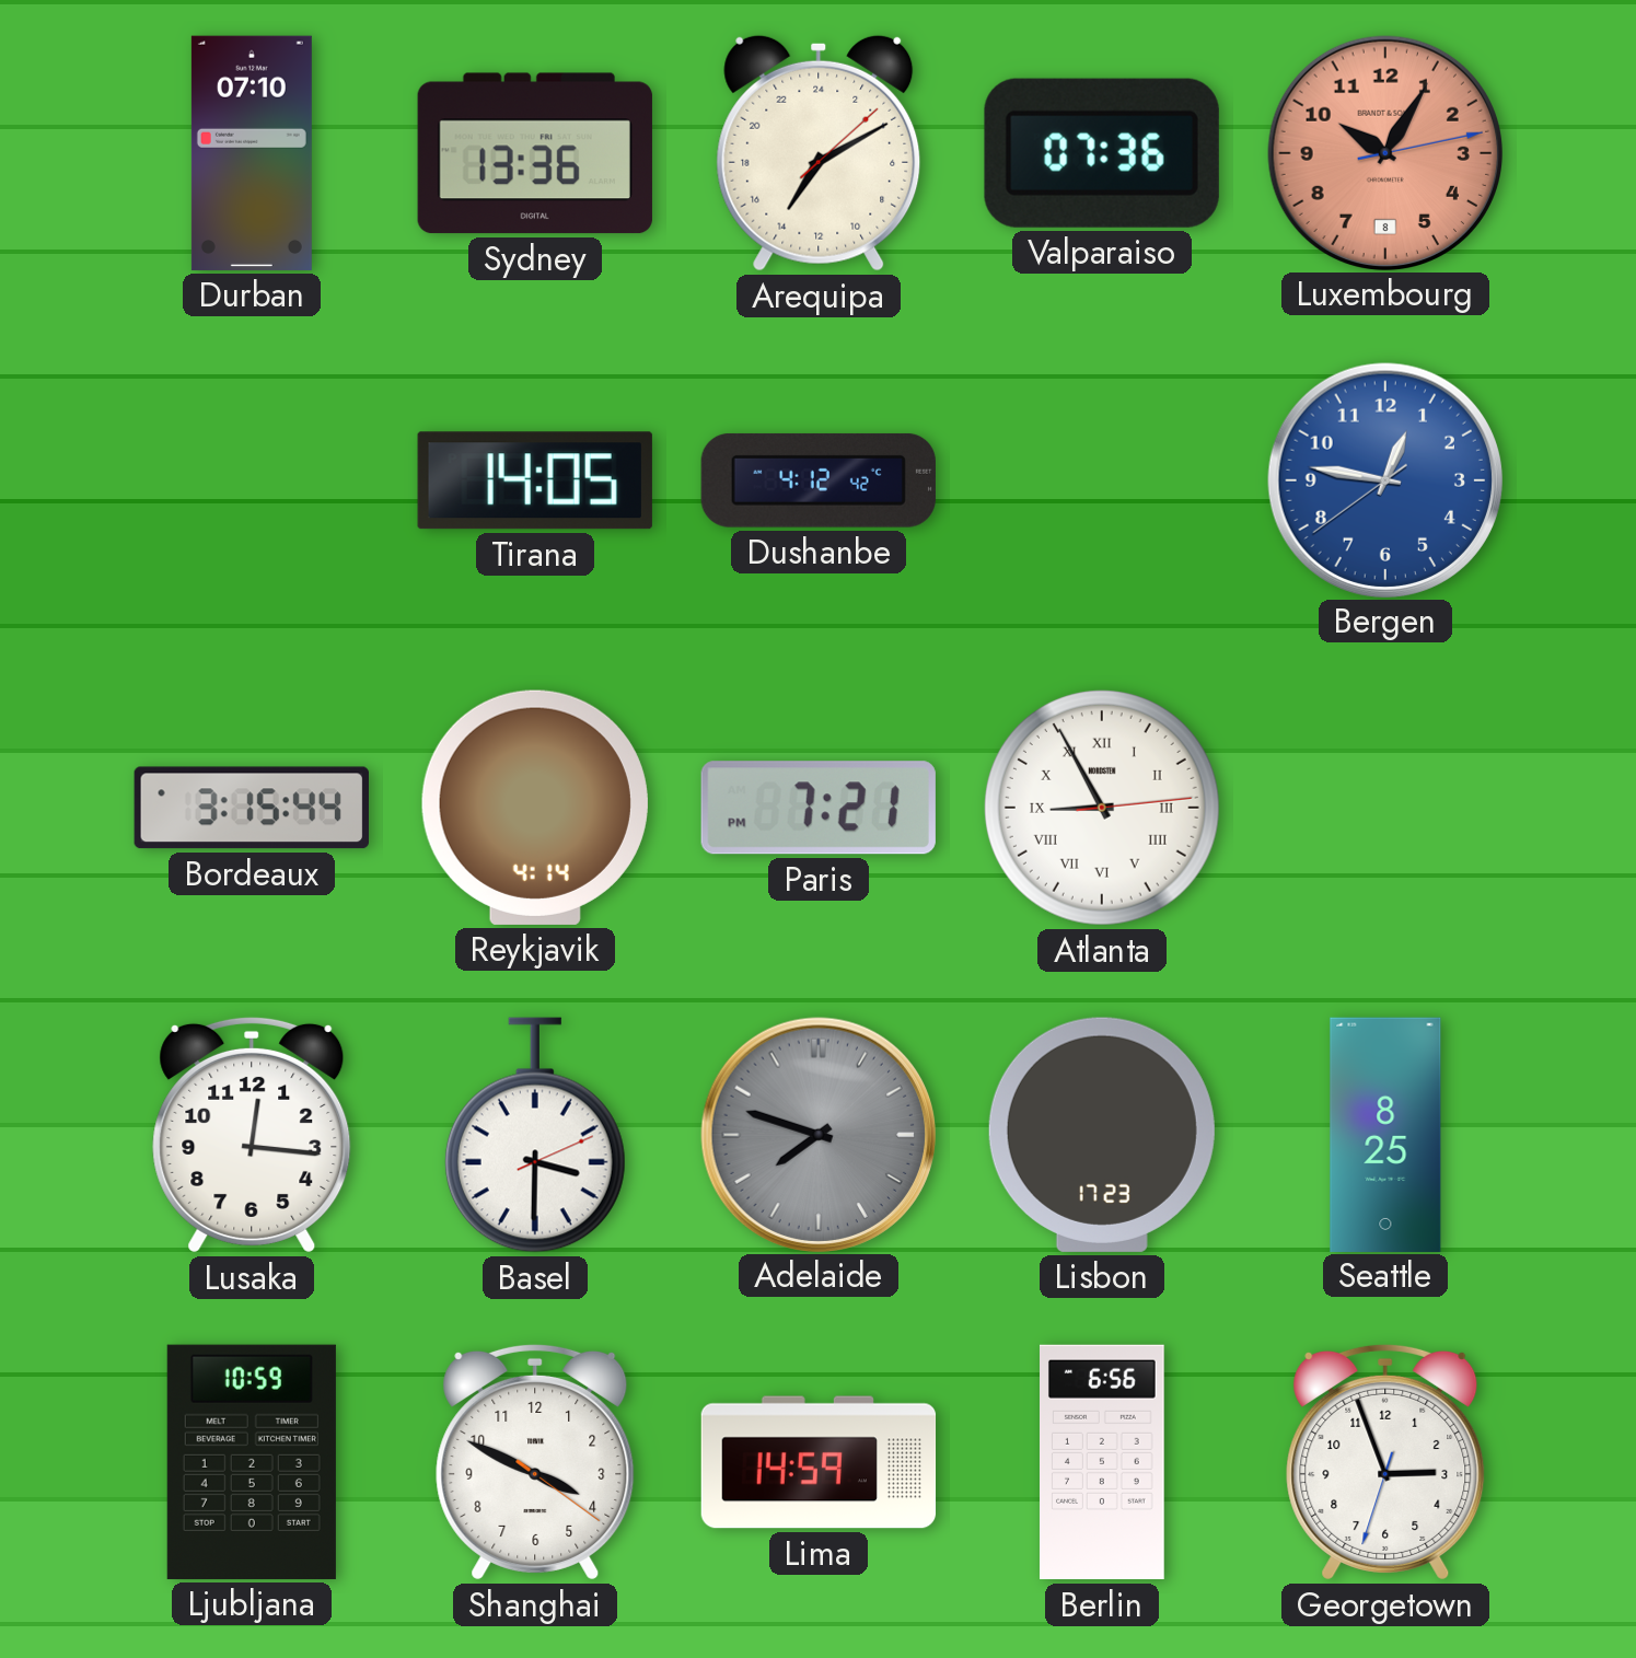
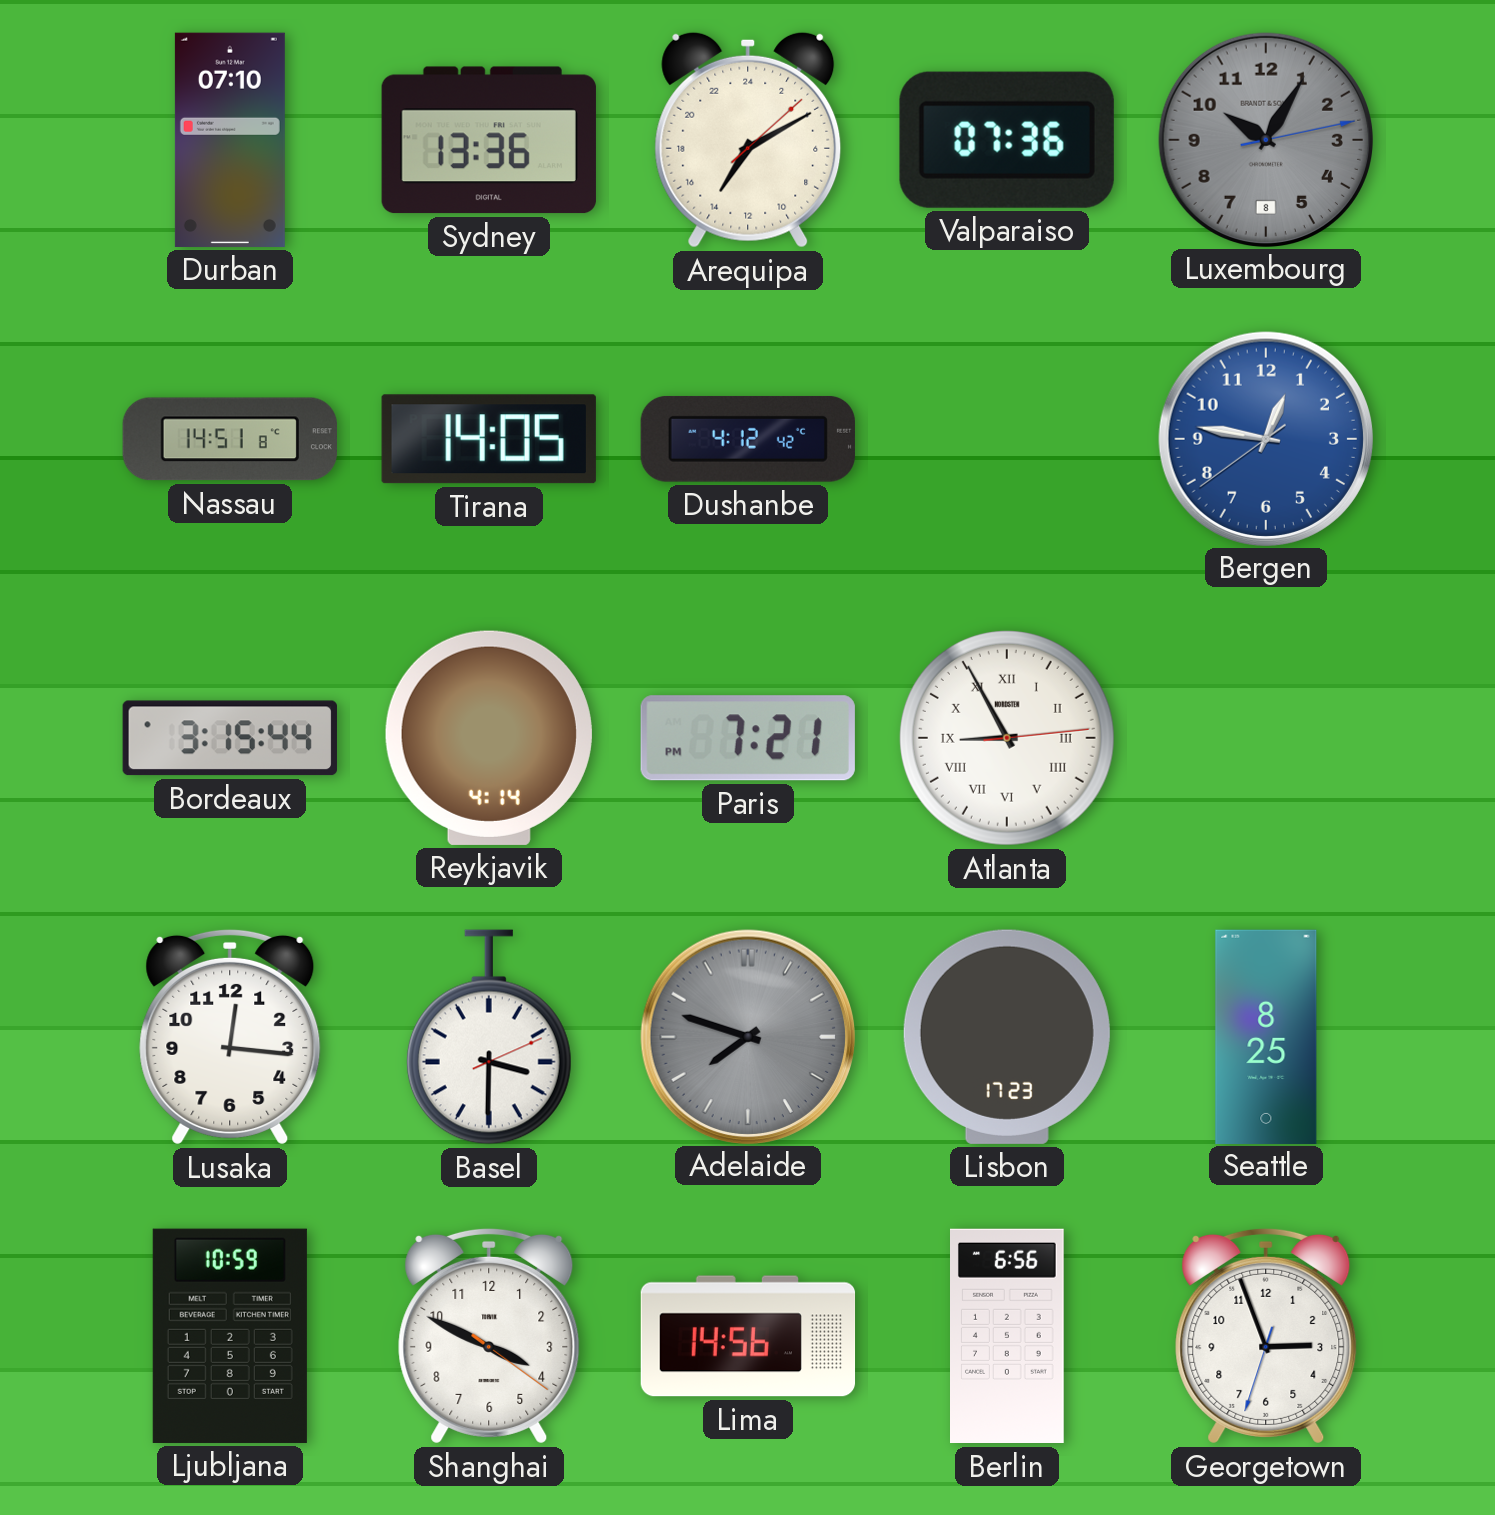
Luxembourg dial: salmon -> grey
Nassau: none -> 14:51
Lima: 14:59 -> 14:56
